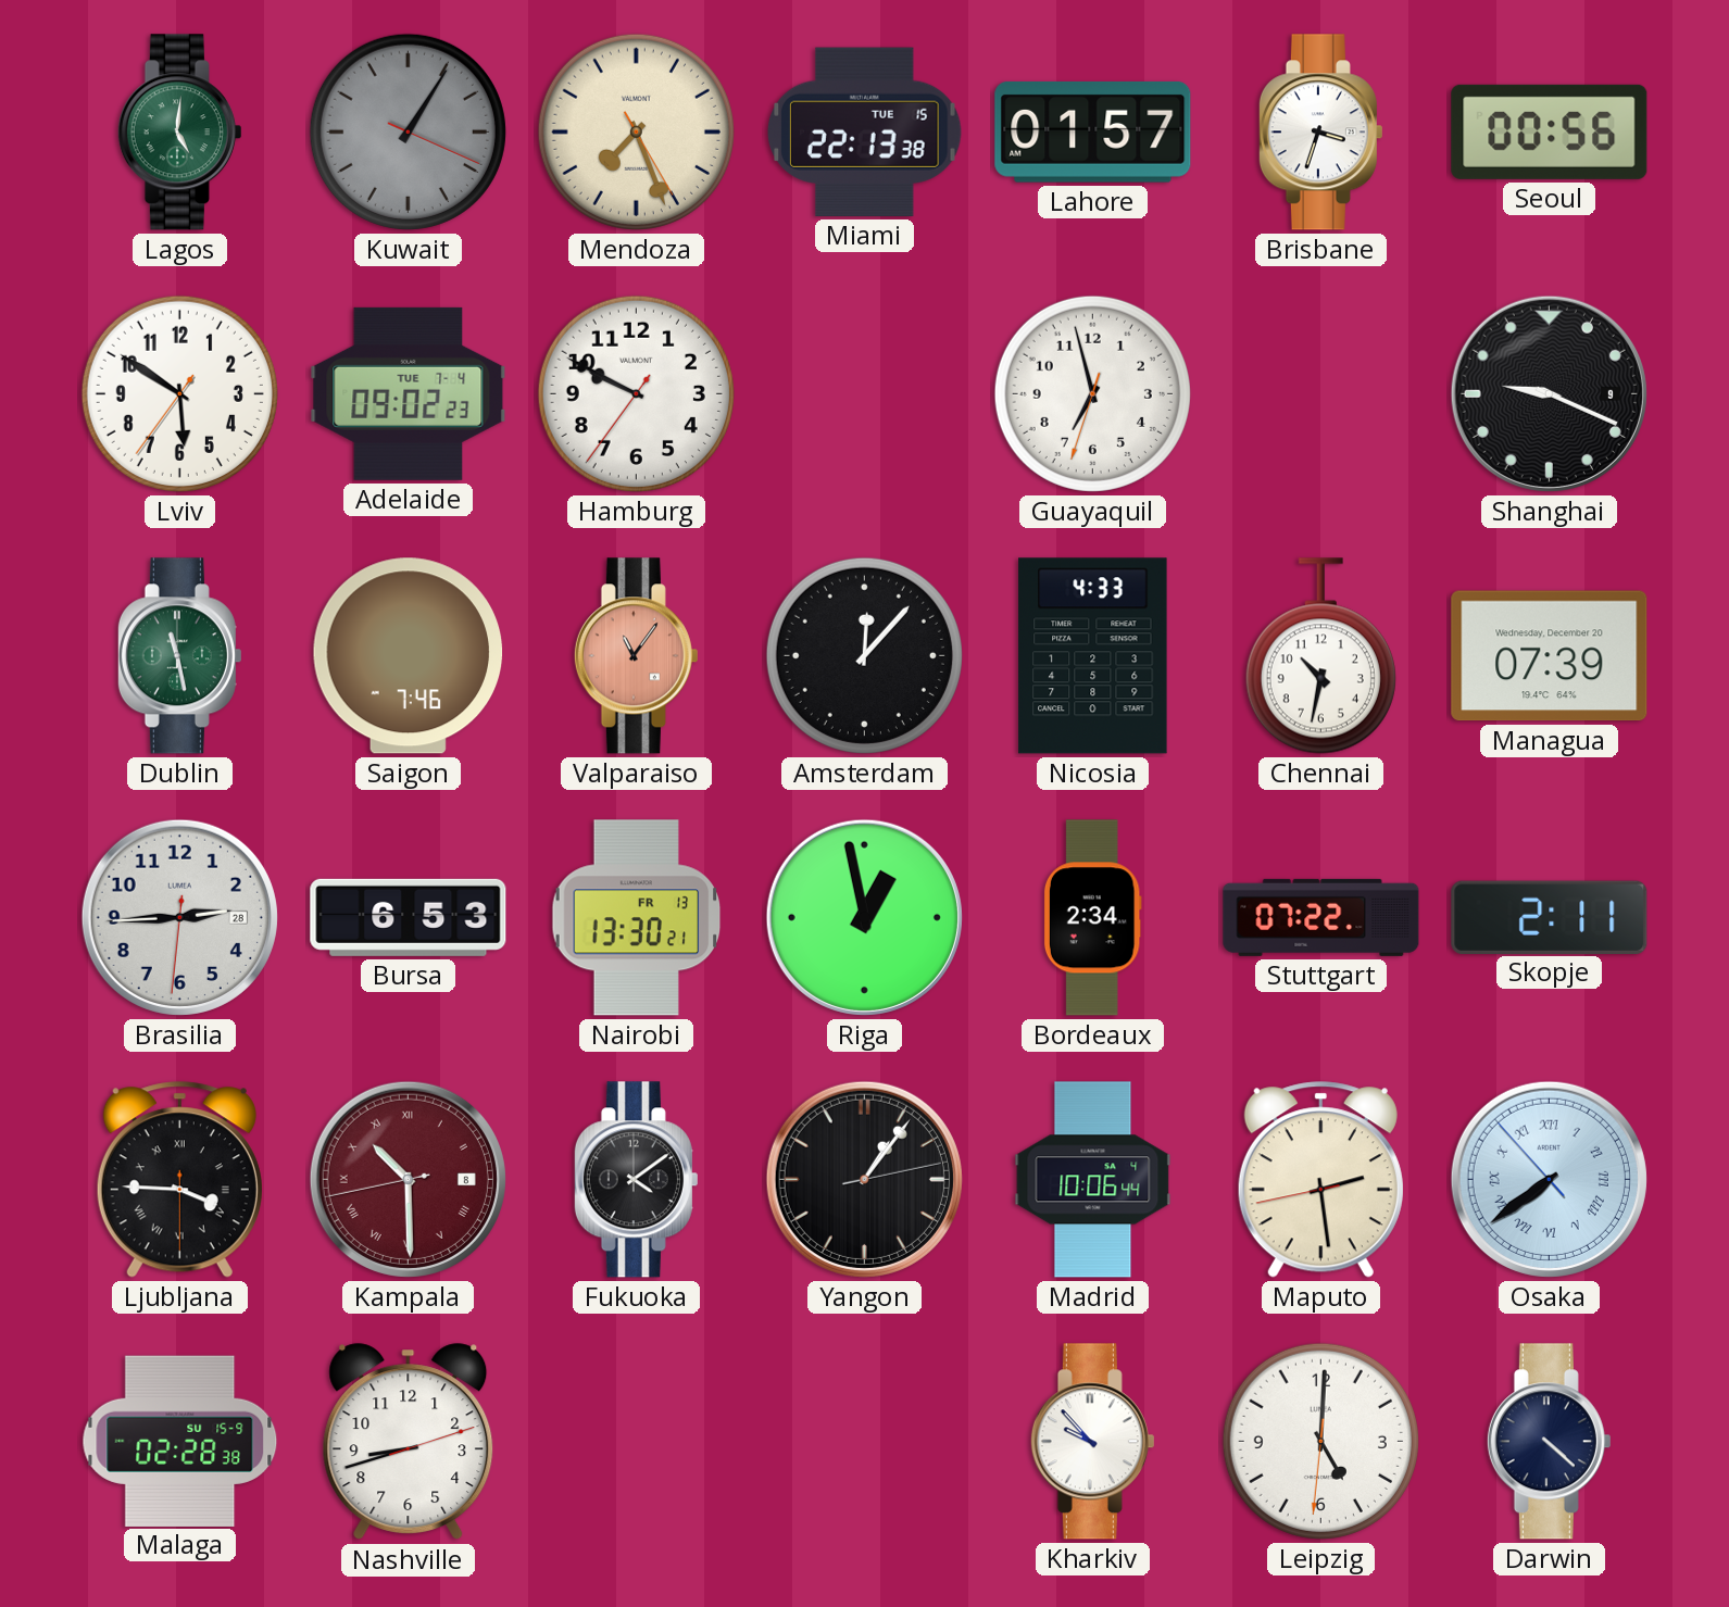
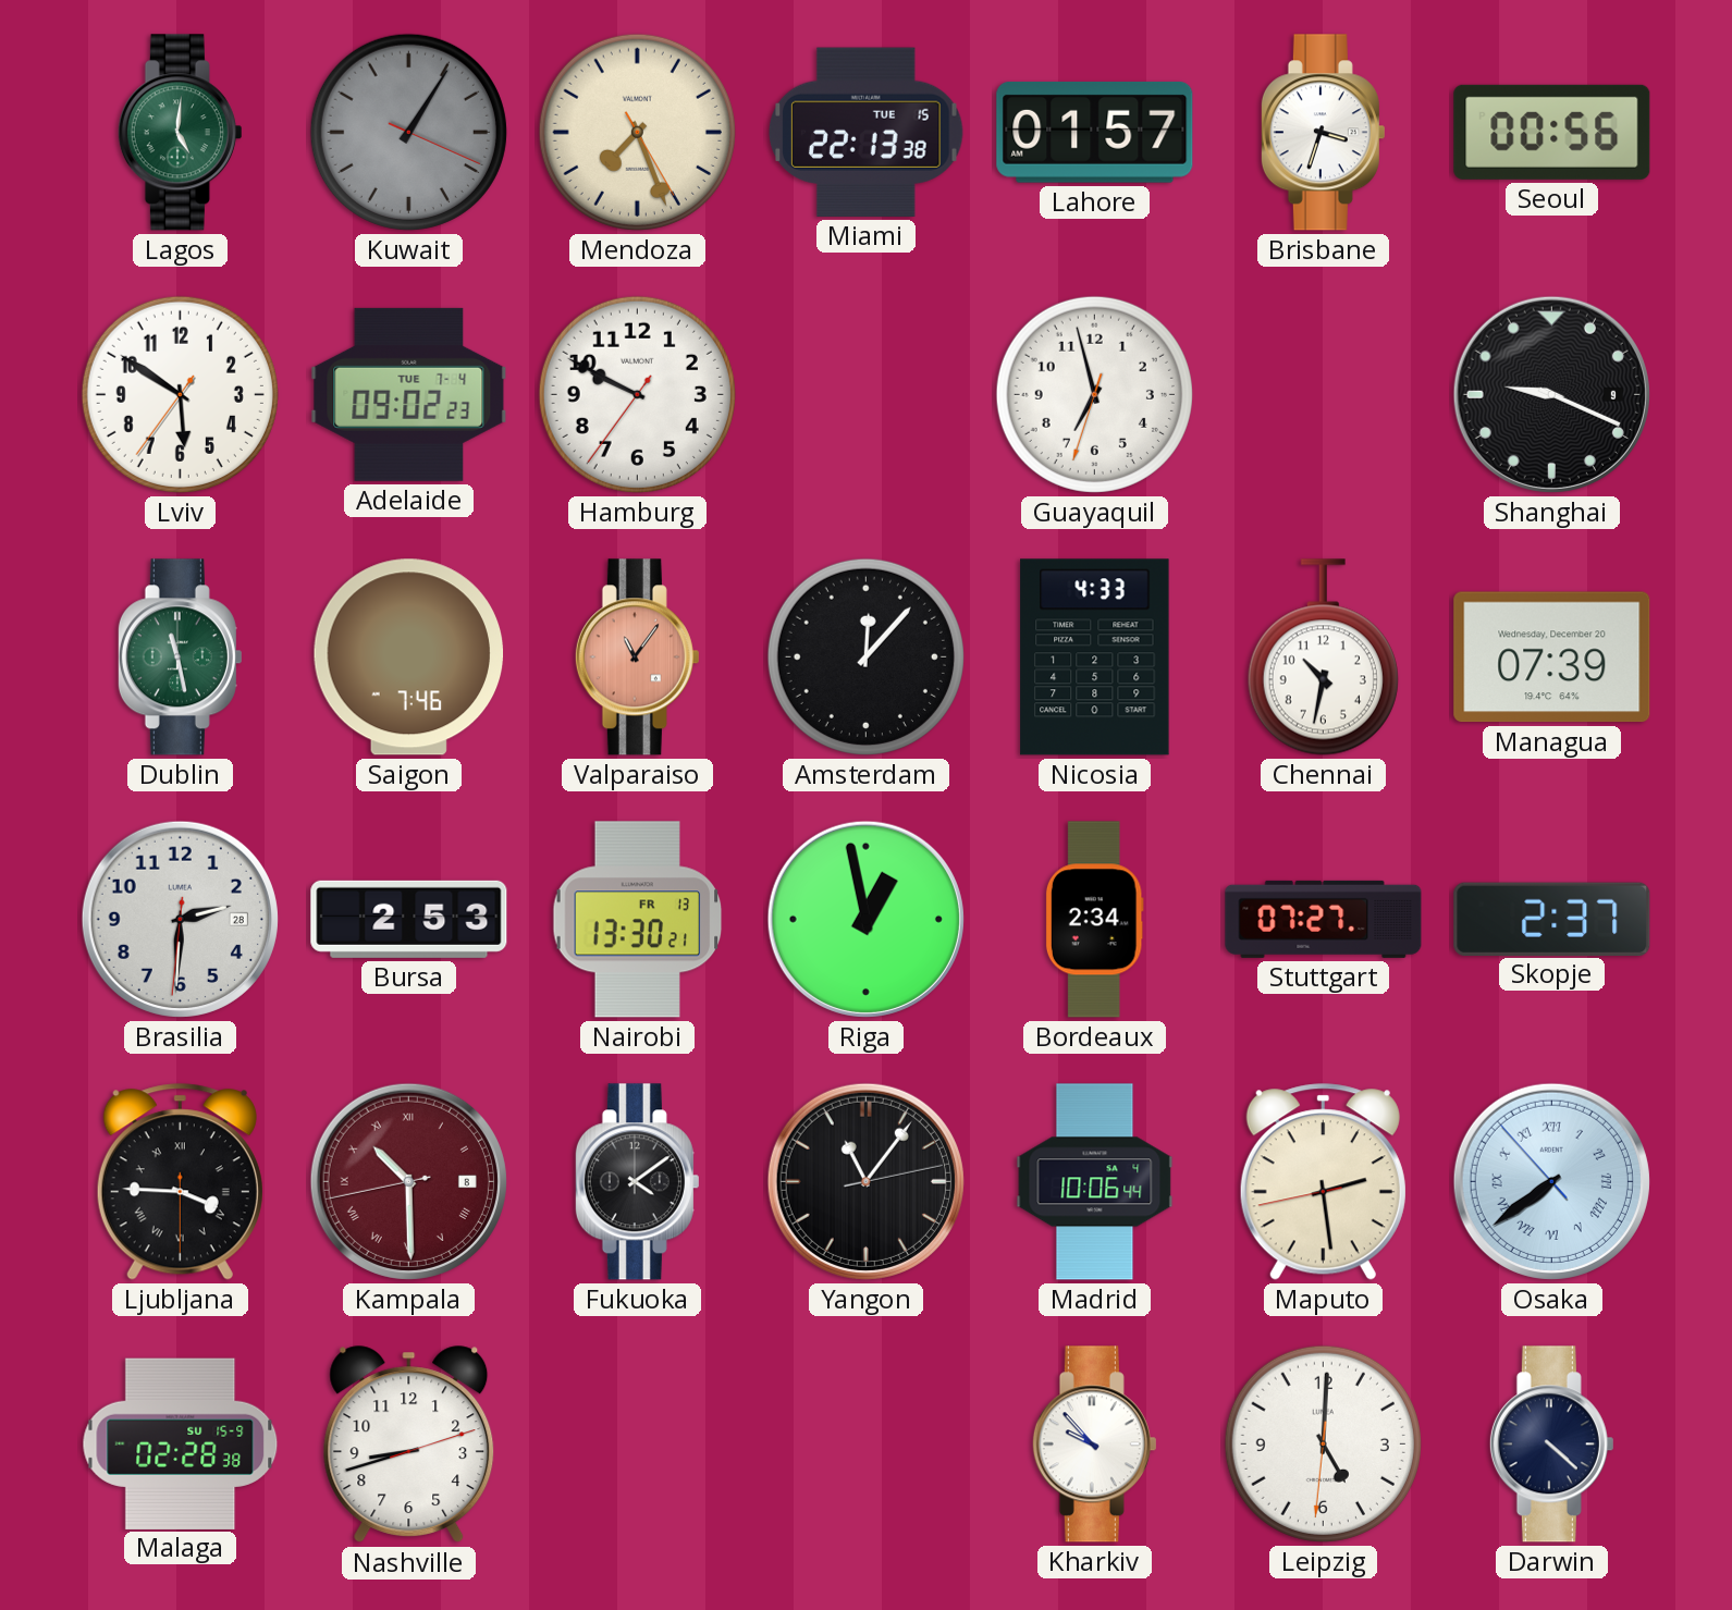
Brasilia: 2:44 -> 2:30
Bursa: 6:53 -> 2:53
Stuttgart: 07:22 -> 07:27
Skopje: 2:11 -> 2:37
Yangon: 1:06 -> 11:06
